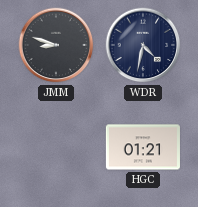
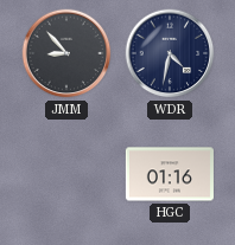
JMM: 8:48 -> 8:53
HGC: 01:21 -> 01:16
